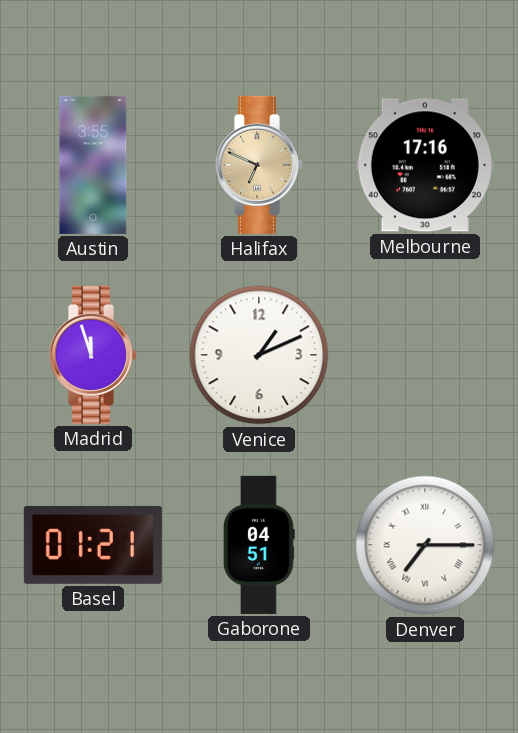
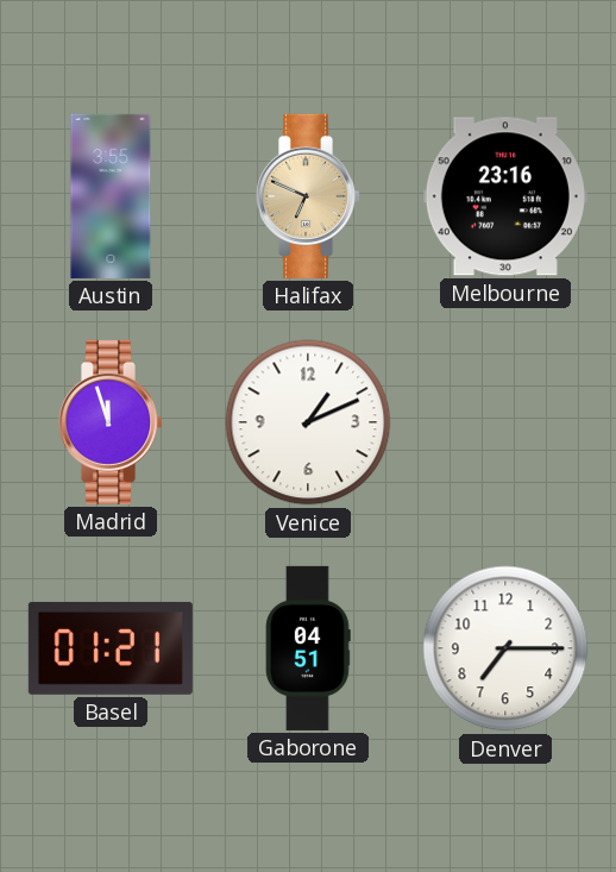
Melbourne: 17:16 -> 23:16
Denver numerals: Roman -> Arabic
